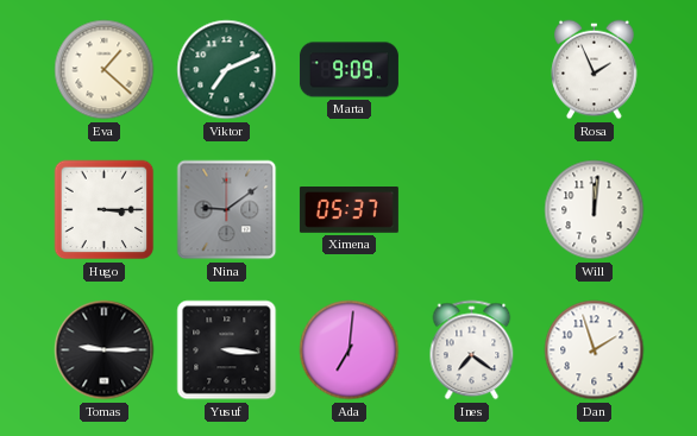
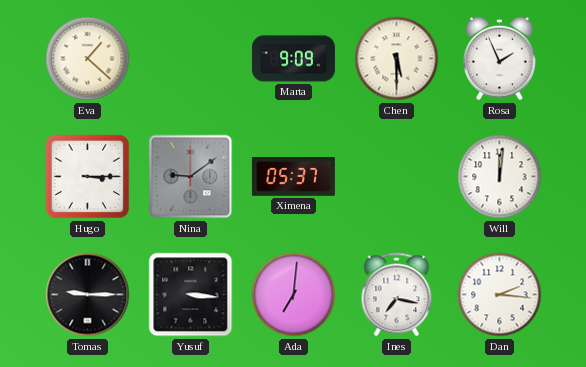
Viktor: 7:11 -> none
Chen: none -> 5:30
Ines: 7:21 -> 7:17
Dan: 1:57 -> 2:16
